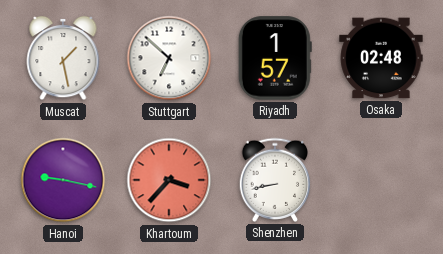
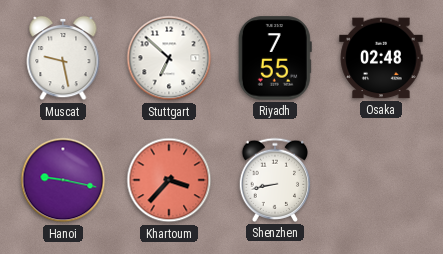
Muscat: 1:28 -> 9:28
Riyadh: 1:57 -> 7:55
